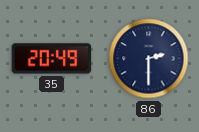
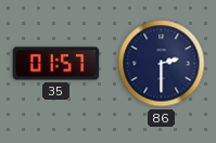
35: 20:49 -> 01:57
